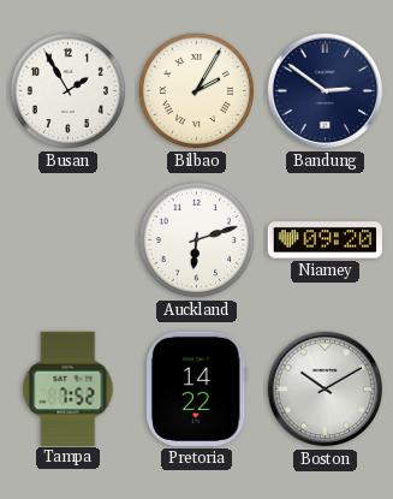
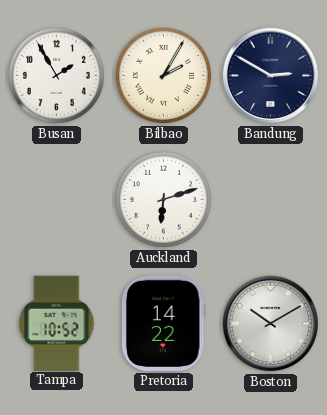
Bandung: 2:51 -> 2:50
Niamey: 09:20 -> none
Tampa: 7:52 -> 10:52
